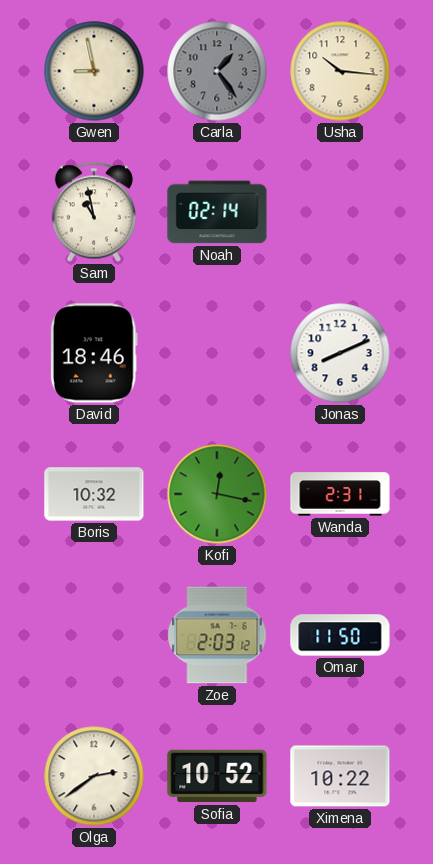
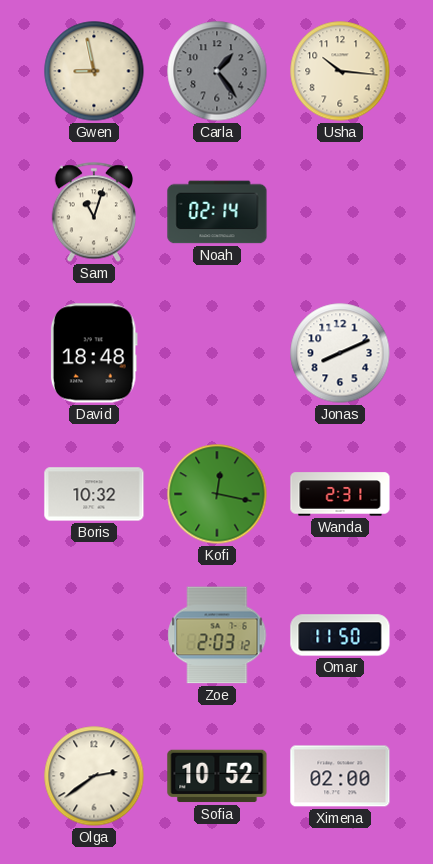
Sam: 10:58 -> 11:03
David: 18:46 -> 18:48
Ximena: 10:22 -> 02:00
